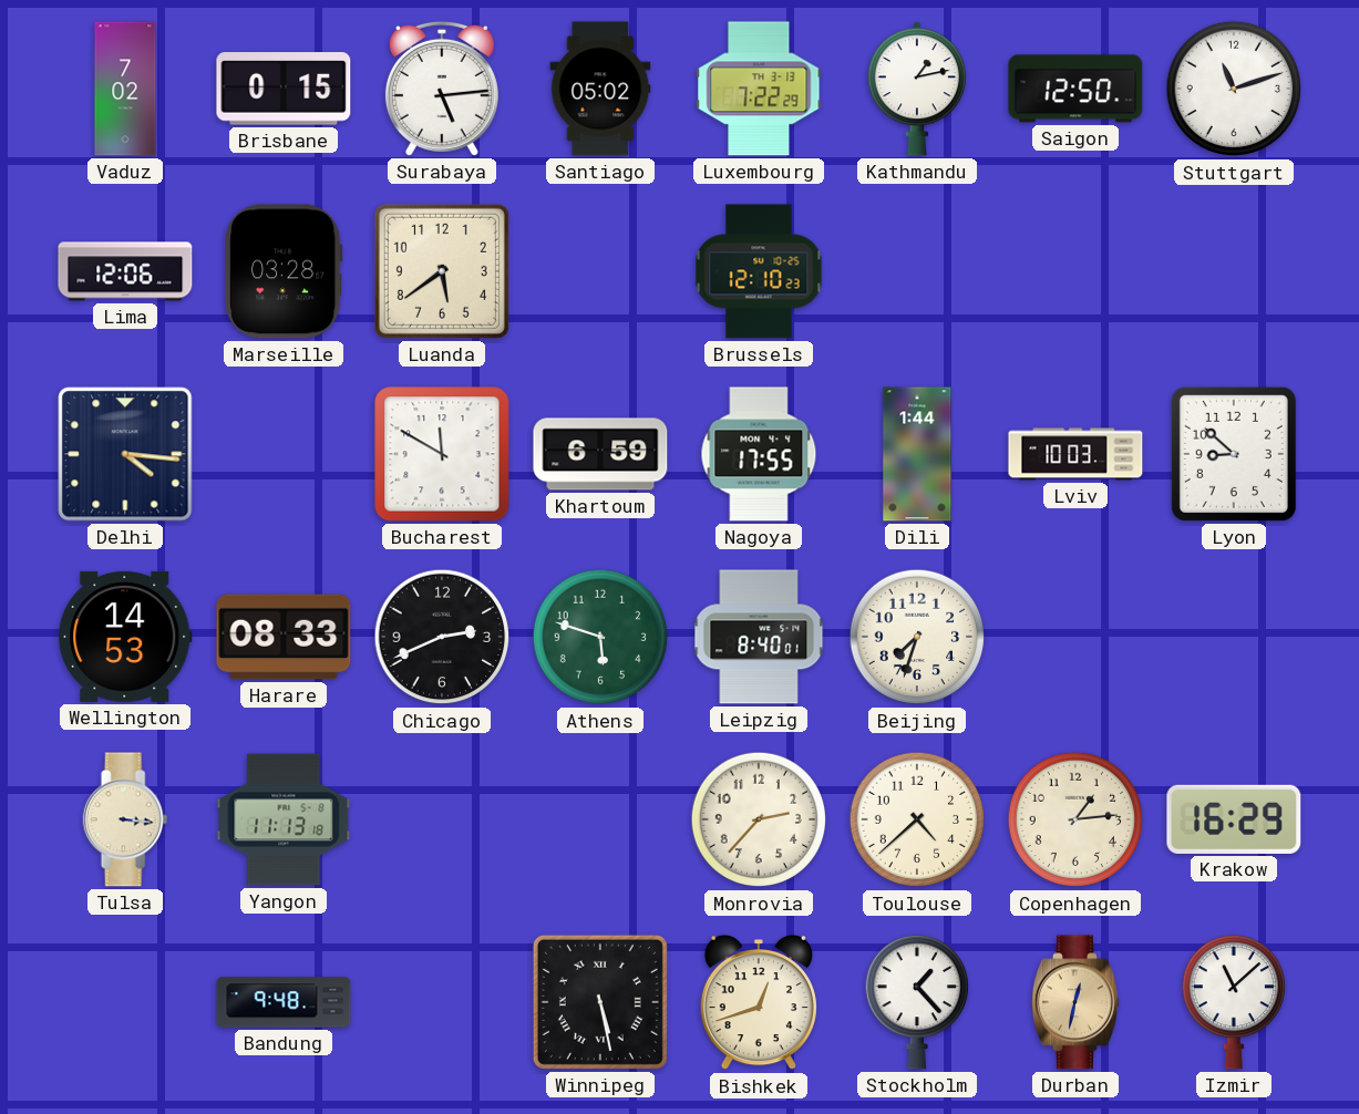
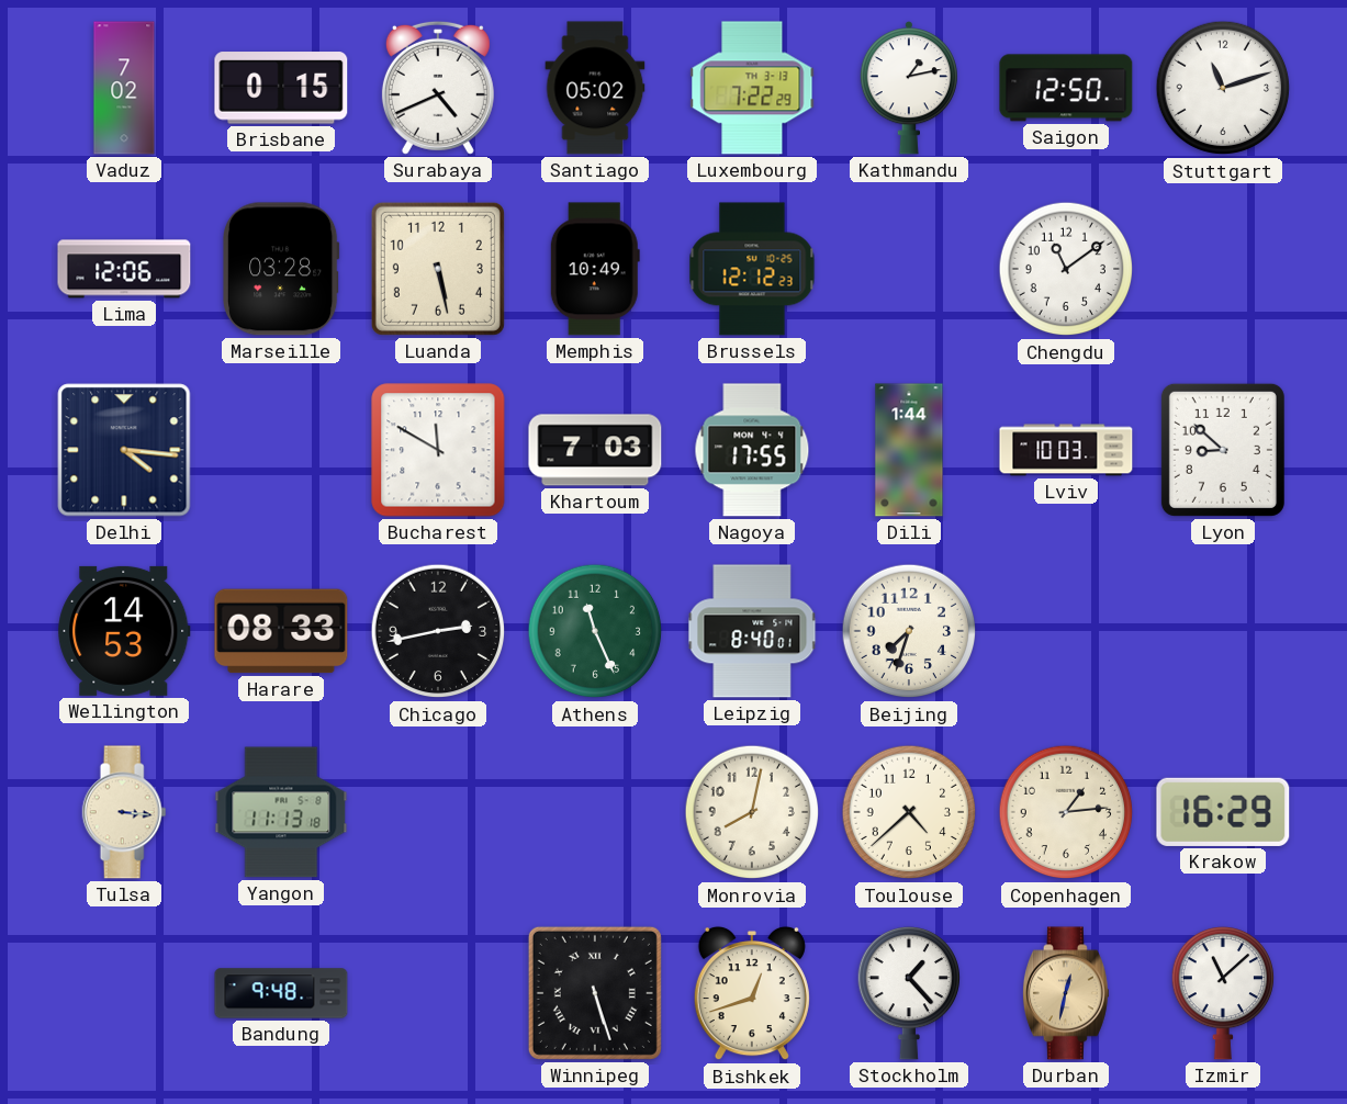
Surabaya: 5:14 -> 4:41
Luanda: 5:39 -> 5:28
Memphis: none -> 10:49
Brussels: 12:10 -> 12:12
Chengdu: none -> 11:09
Khartoum: 6:59 -> 7:03
Chicago: 2:41 -> 2:43
Athens: 5:48 -> 11:26
Monrovia: 2:37 -> 8:02
Winnipeg: 5:28 -> 5:27
